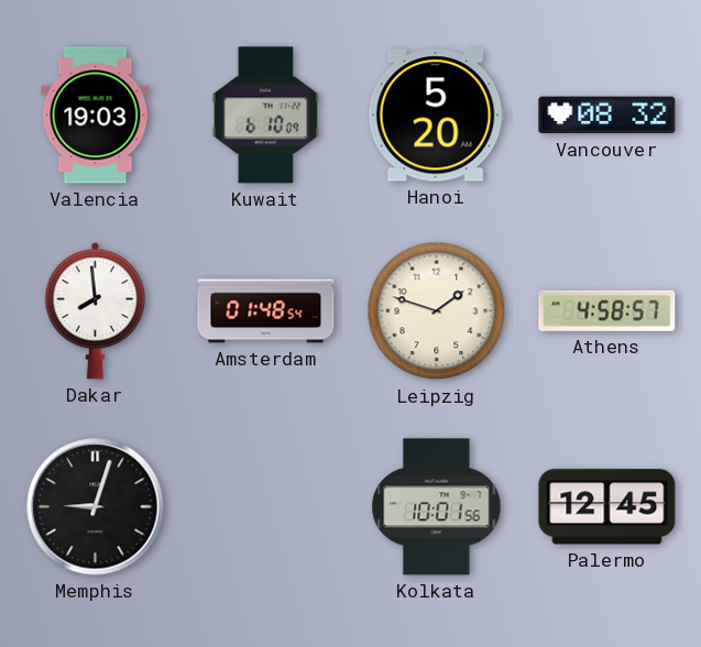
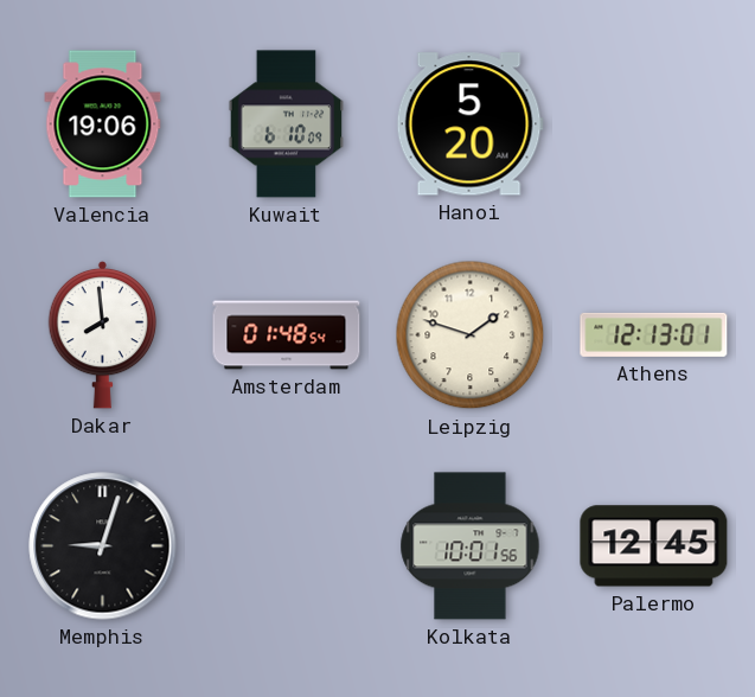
Valencia: 19:03 -> 19:06
Vancouver: 08:32 -> none
Athens: 4:58 -> 12:13
